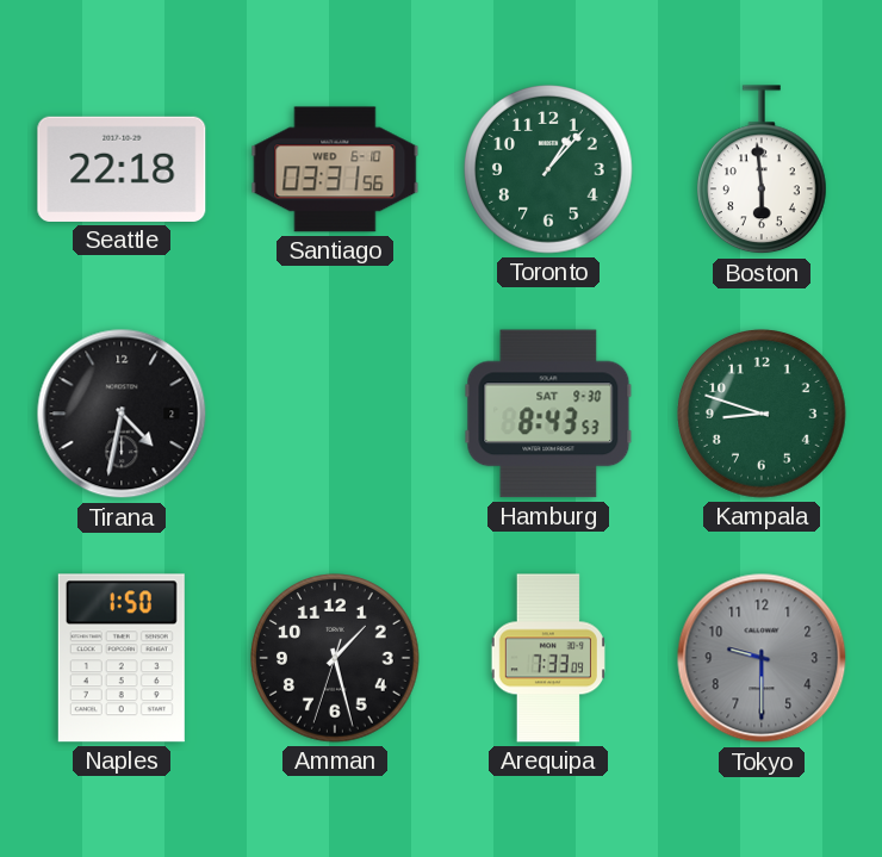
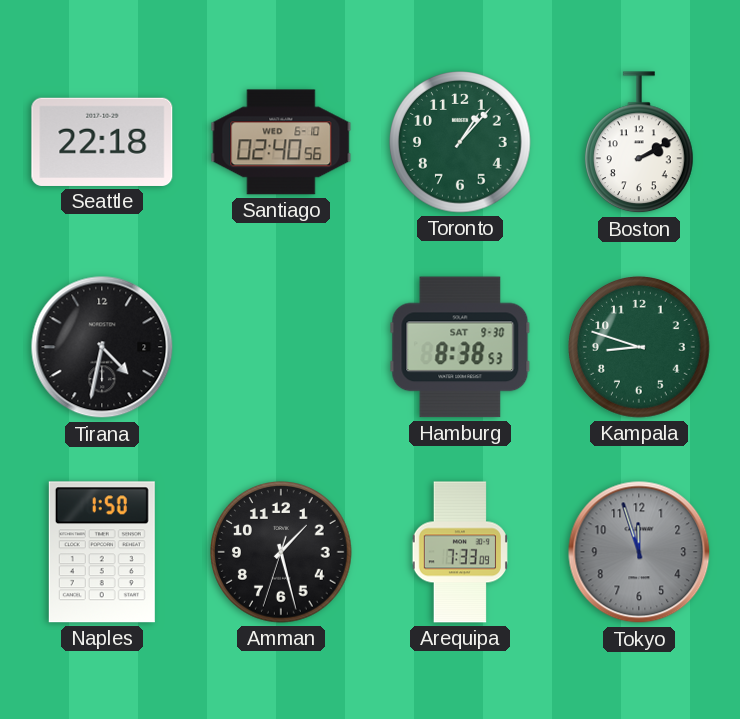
Santiago: 03:31 -> 02:40
Boston: 5:59 -> 2:10
Hamburg: 8:43 -> 8:38
Tokyo: 9:30 -> 11:57
